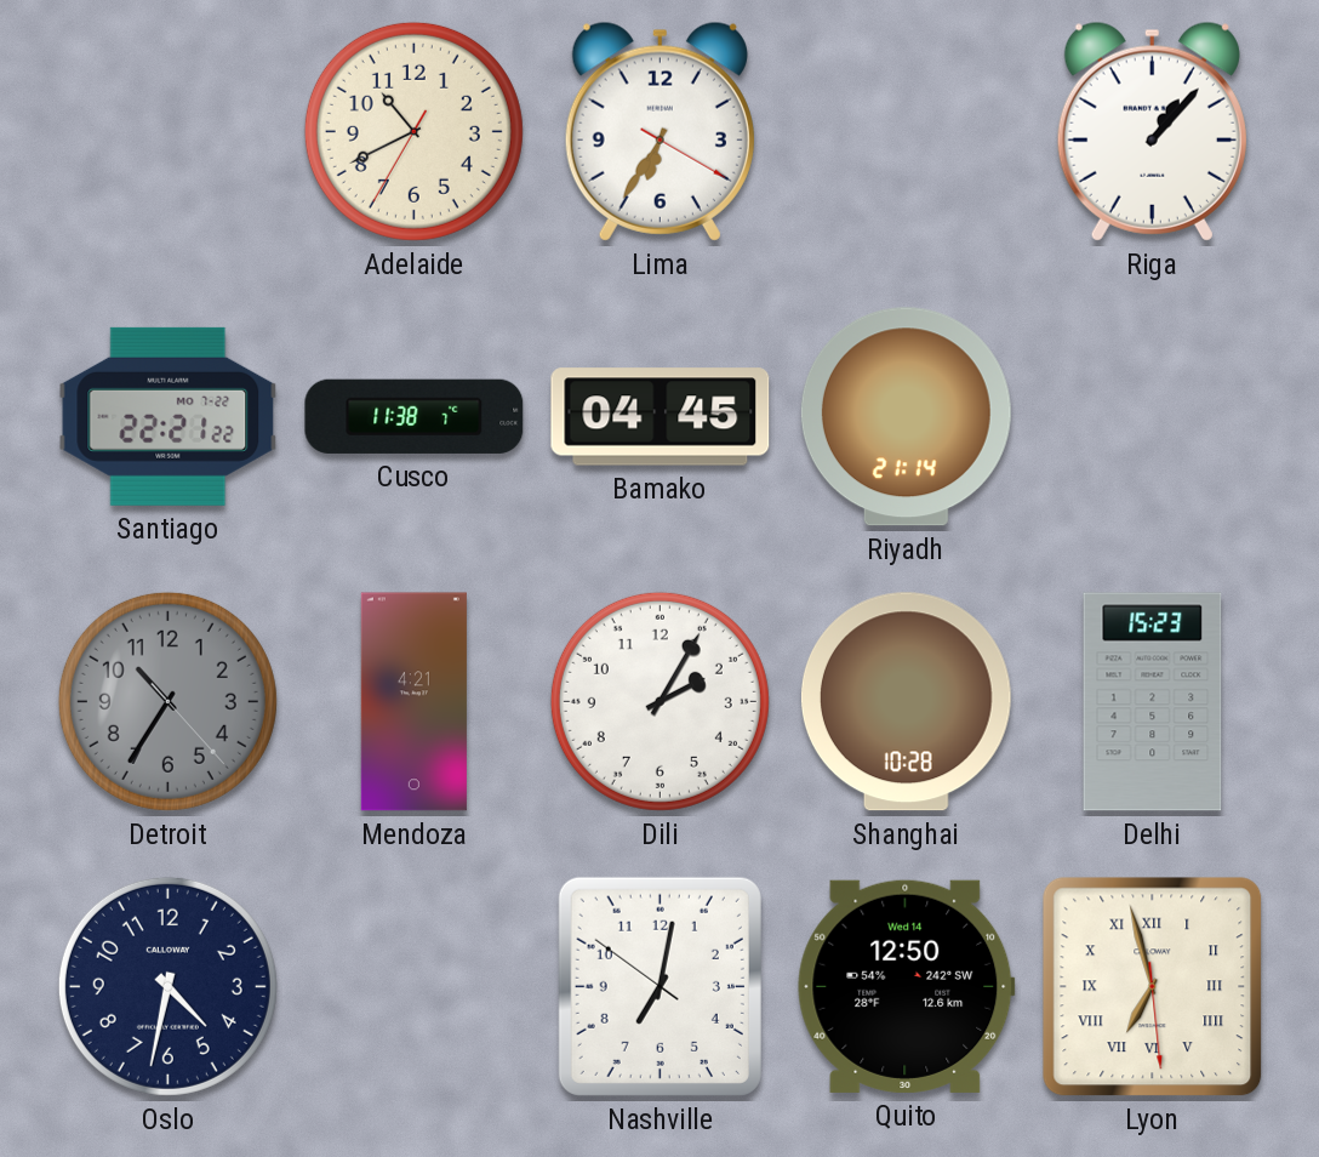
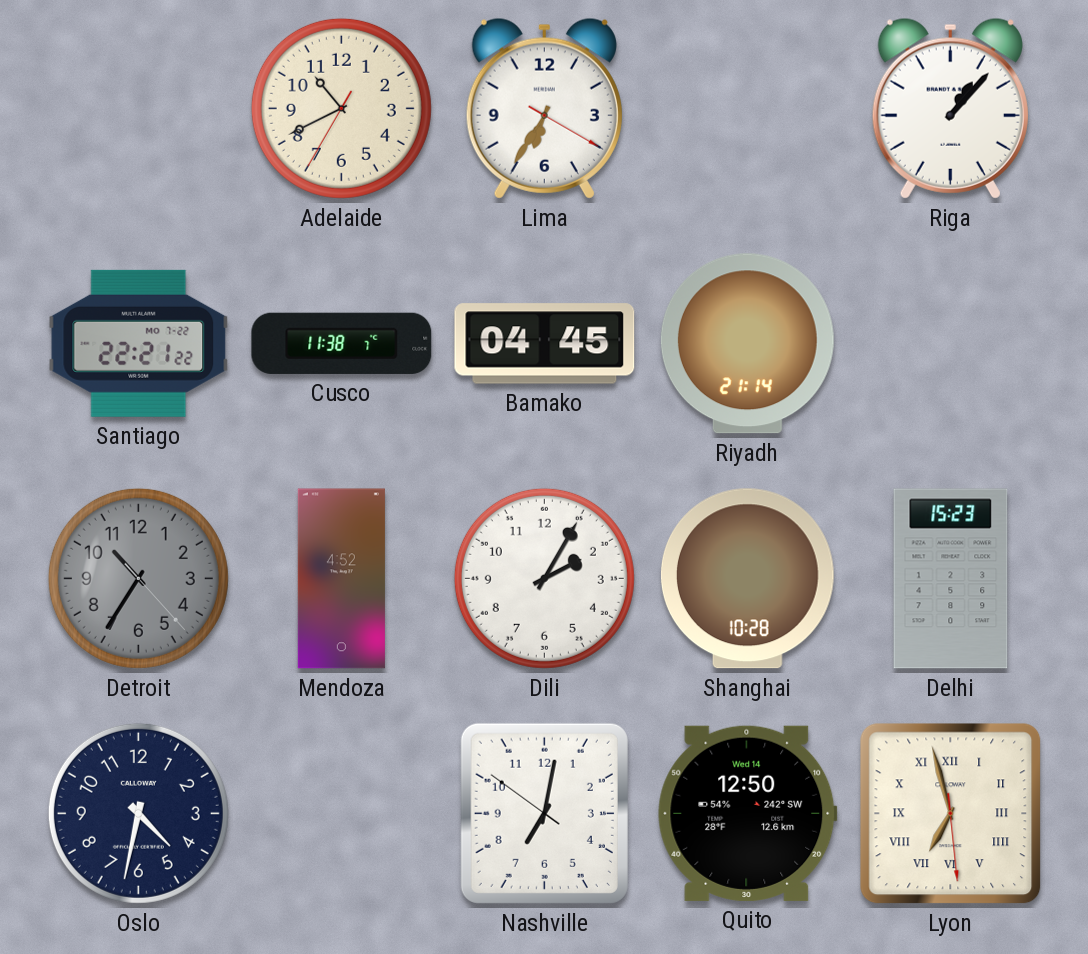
Mendoza: 4:21 -> 4:52
